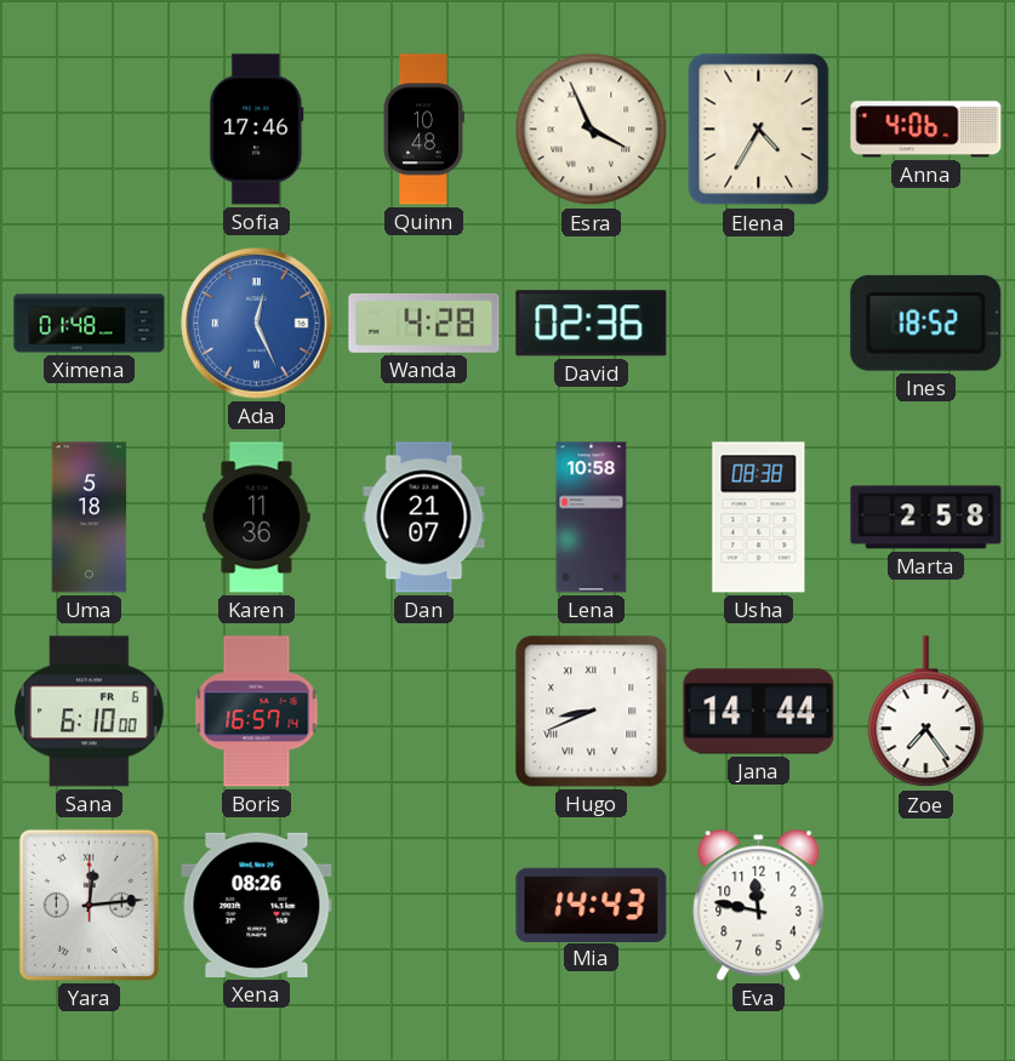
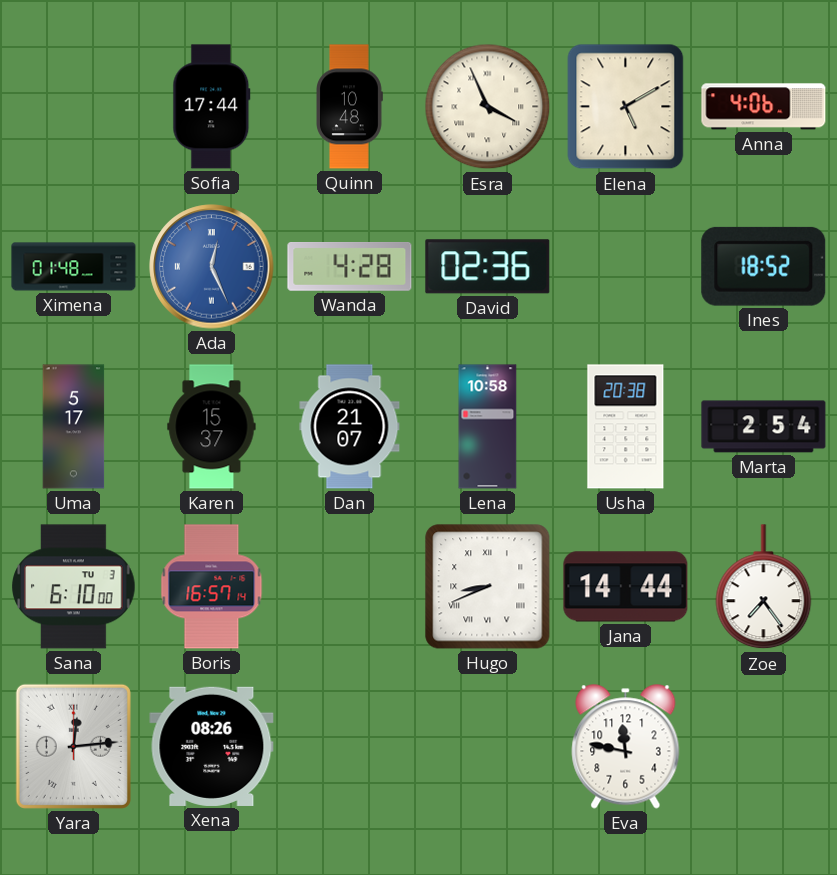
Sofia: 17:46 -> 17:44
Elena: 4:35 -> 5:10
Uma: 5:18 -> 5:17
Karen: 11:36 -> 15:37
Usha: 08:38 -> 20:38
Marta: 2:58 -> 2:54
Sana date: FR 6 -> TU 3
Mia: 14:43 -> none
